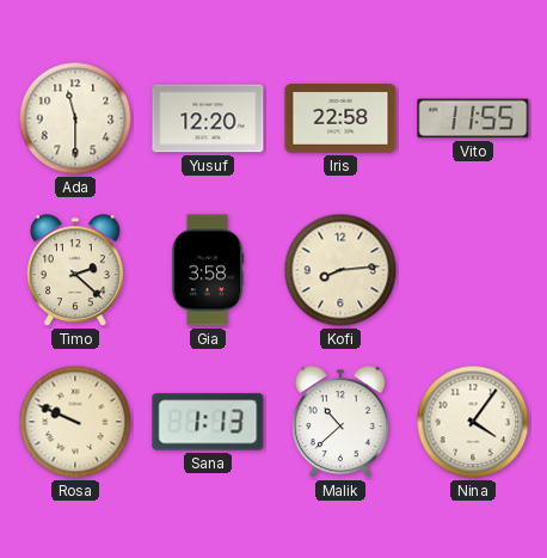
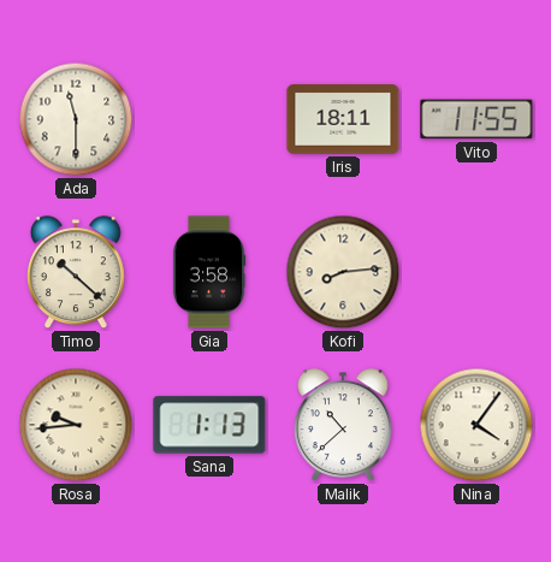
Yusuf: 12:20 -> none
Iris: 22:58 -> 18:11
Timo: 2:22 -> 10:22
Rosa: 9:49 -> 9:44
